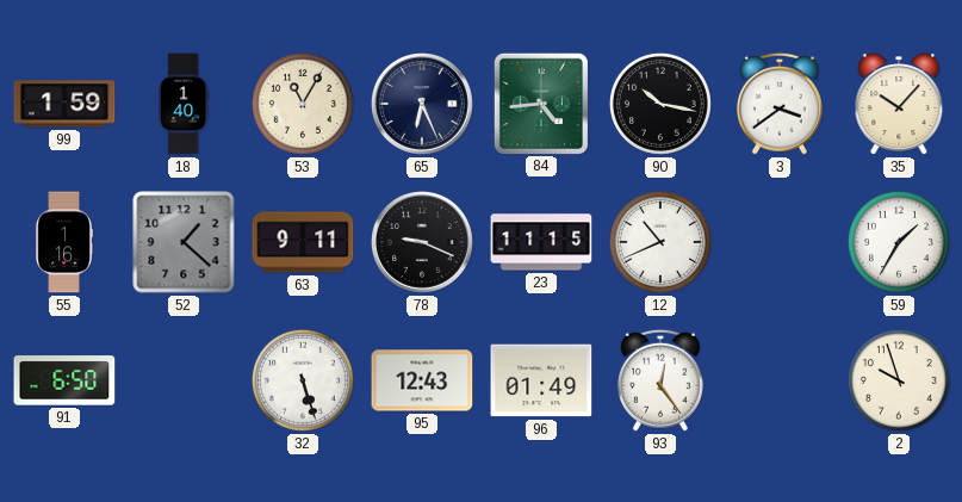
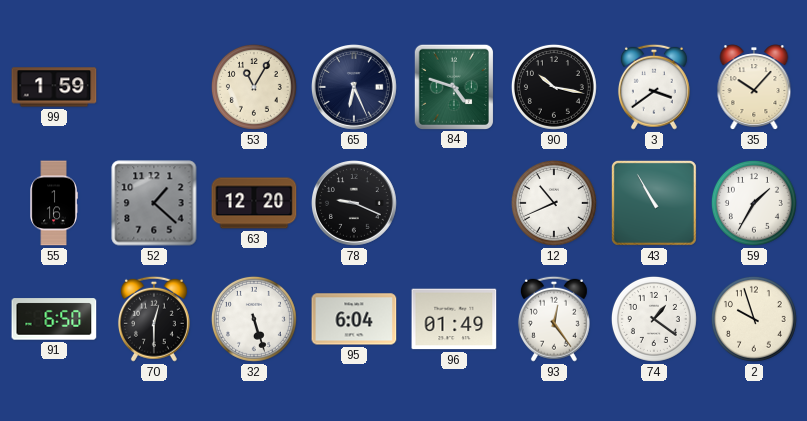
18: 1:40 -> none
84: 4:44 -> 4:48
63: 9:11 -> 12:20
23: 11:15 -> none
43: none -> 10:55
70: none -> 12:30
95: 12:43 -> 6:04
74: none -> 1:21
